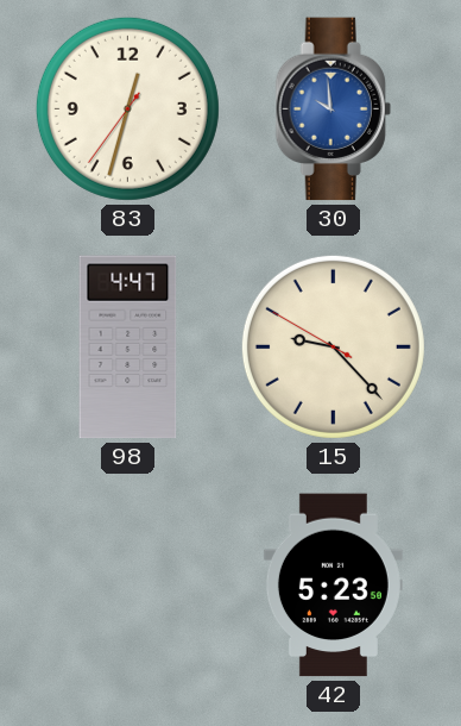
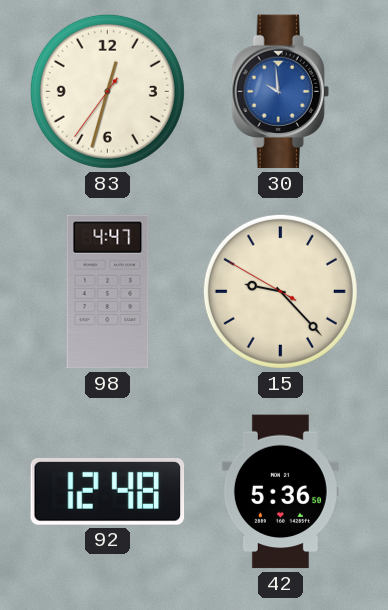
92: none -> 12:48
42: 5:23 -> 5:36
